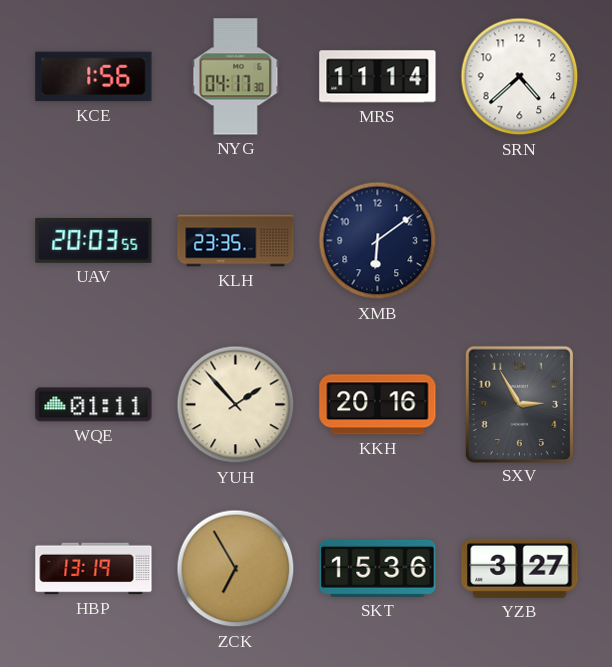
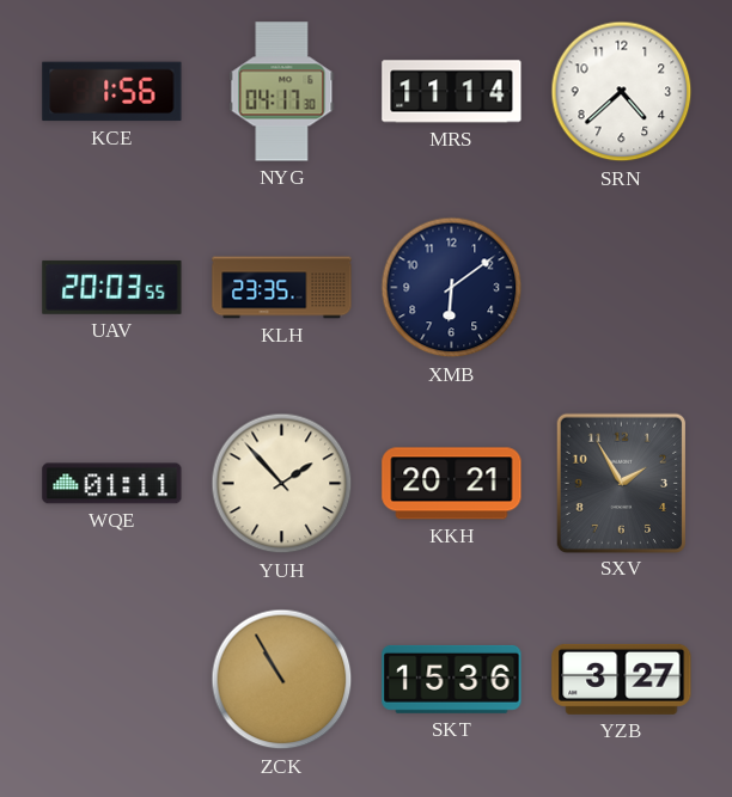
KKH: 20:16 -> 20:21
SXV: 2:55 -> 1:55
HBP: 13:19 -> none
ZCK: 6:55 -> 10:55
